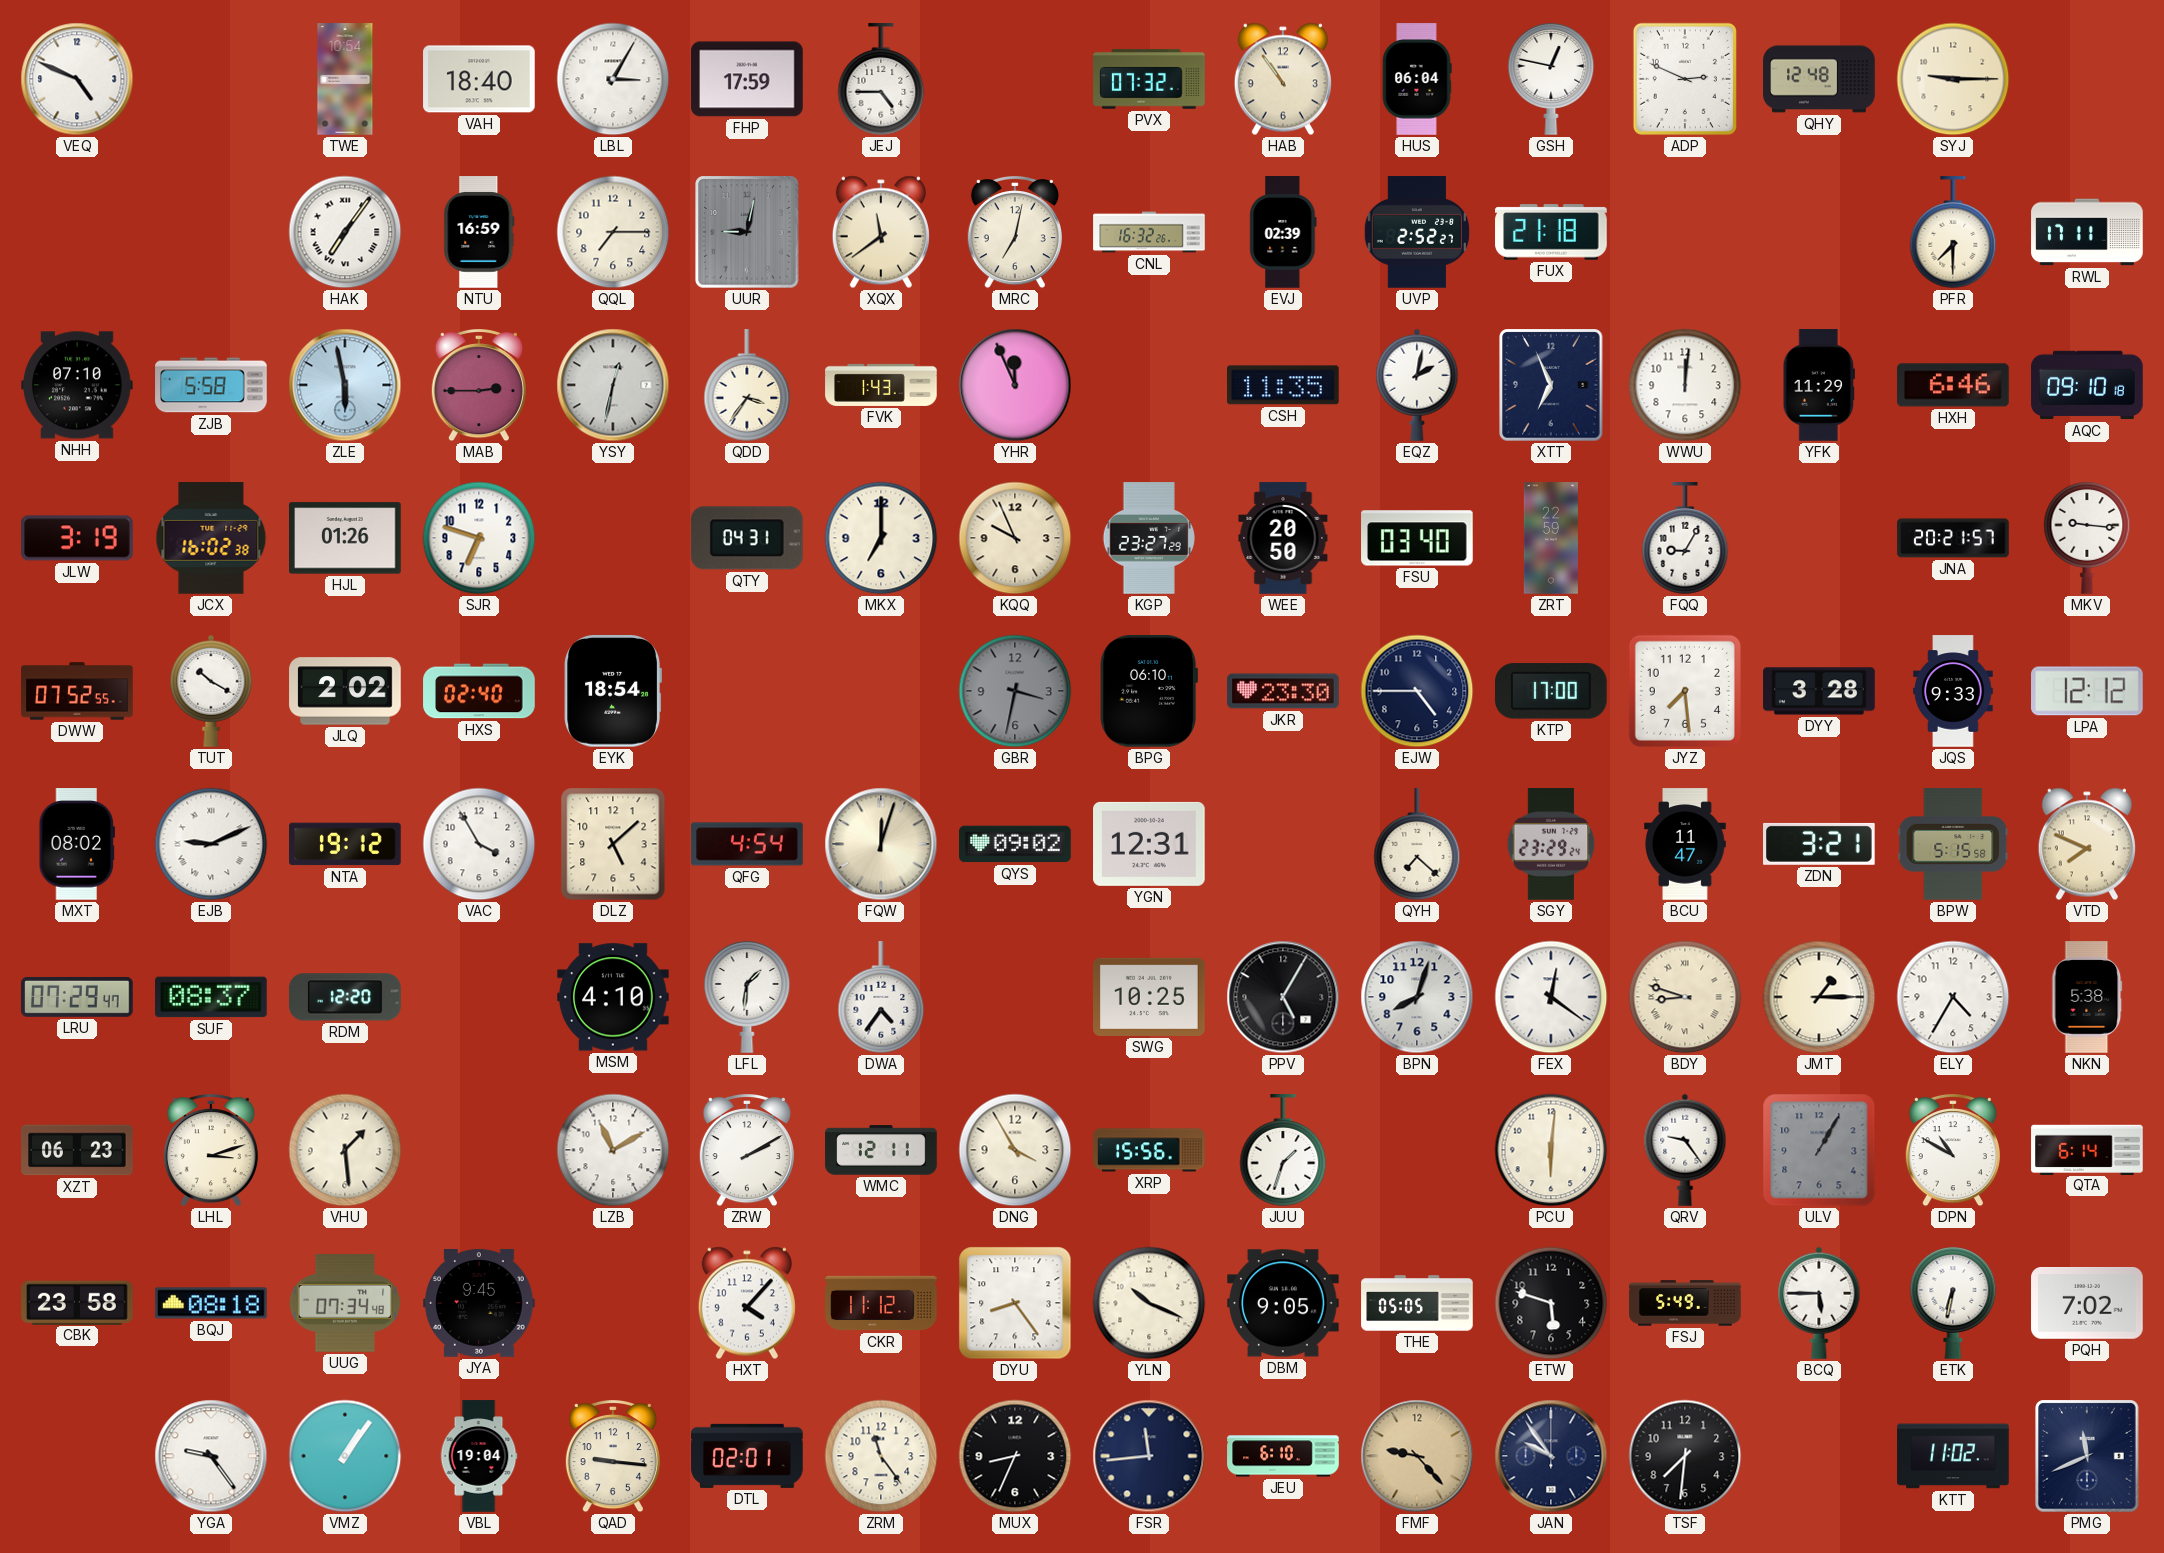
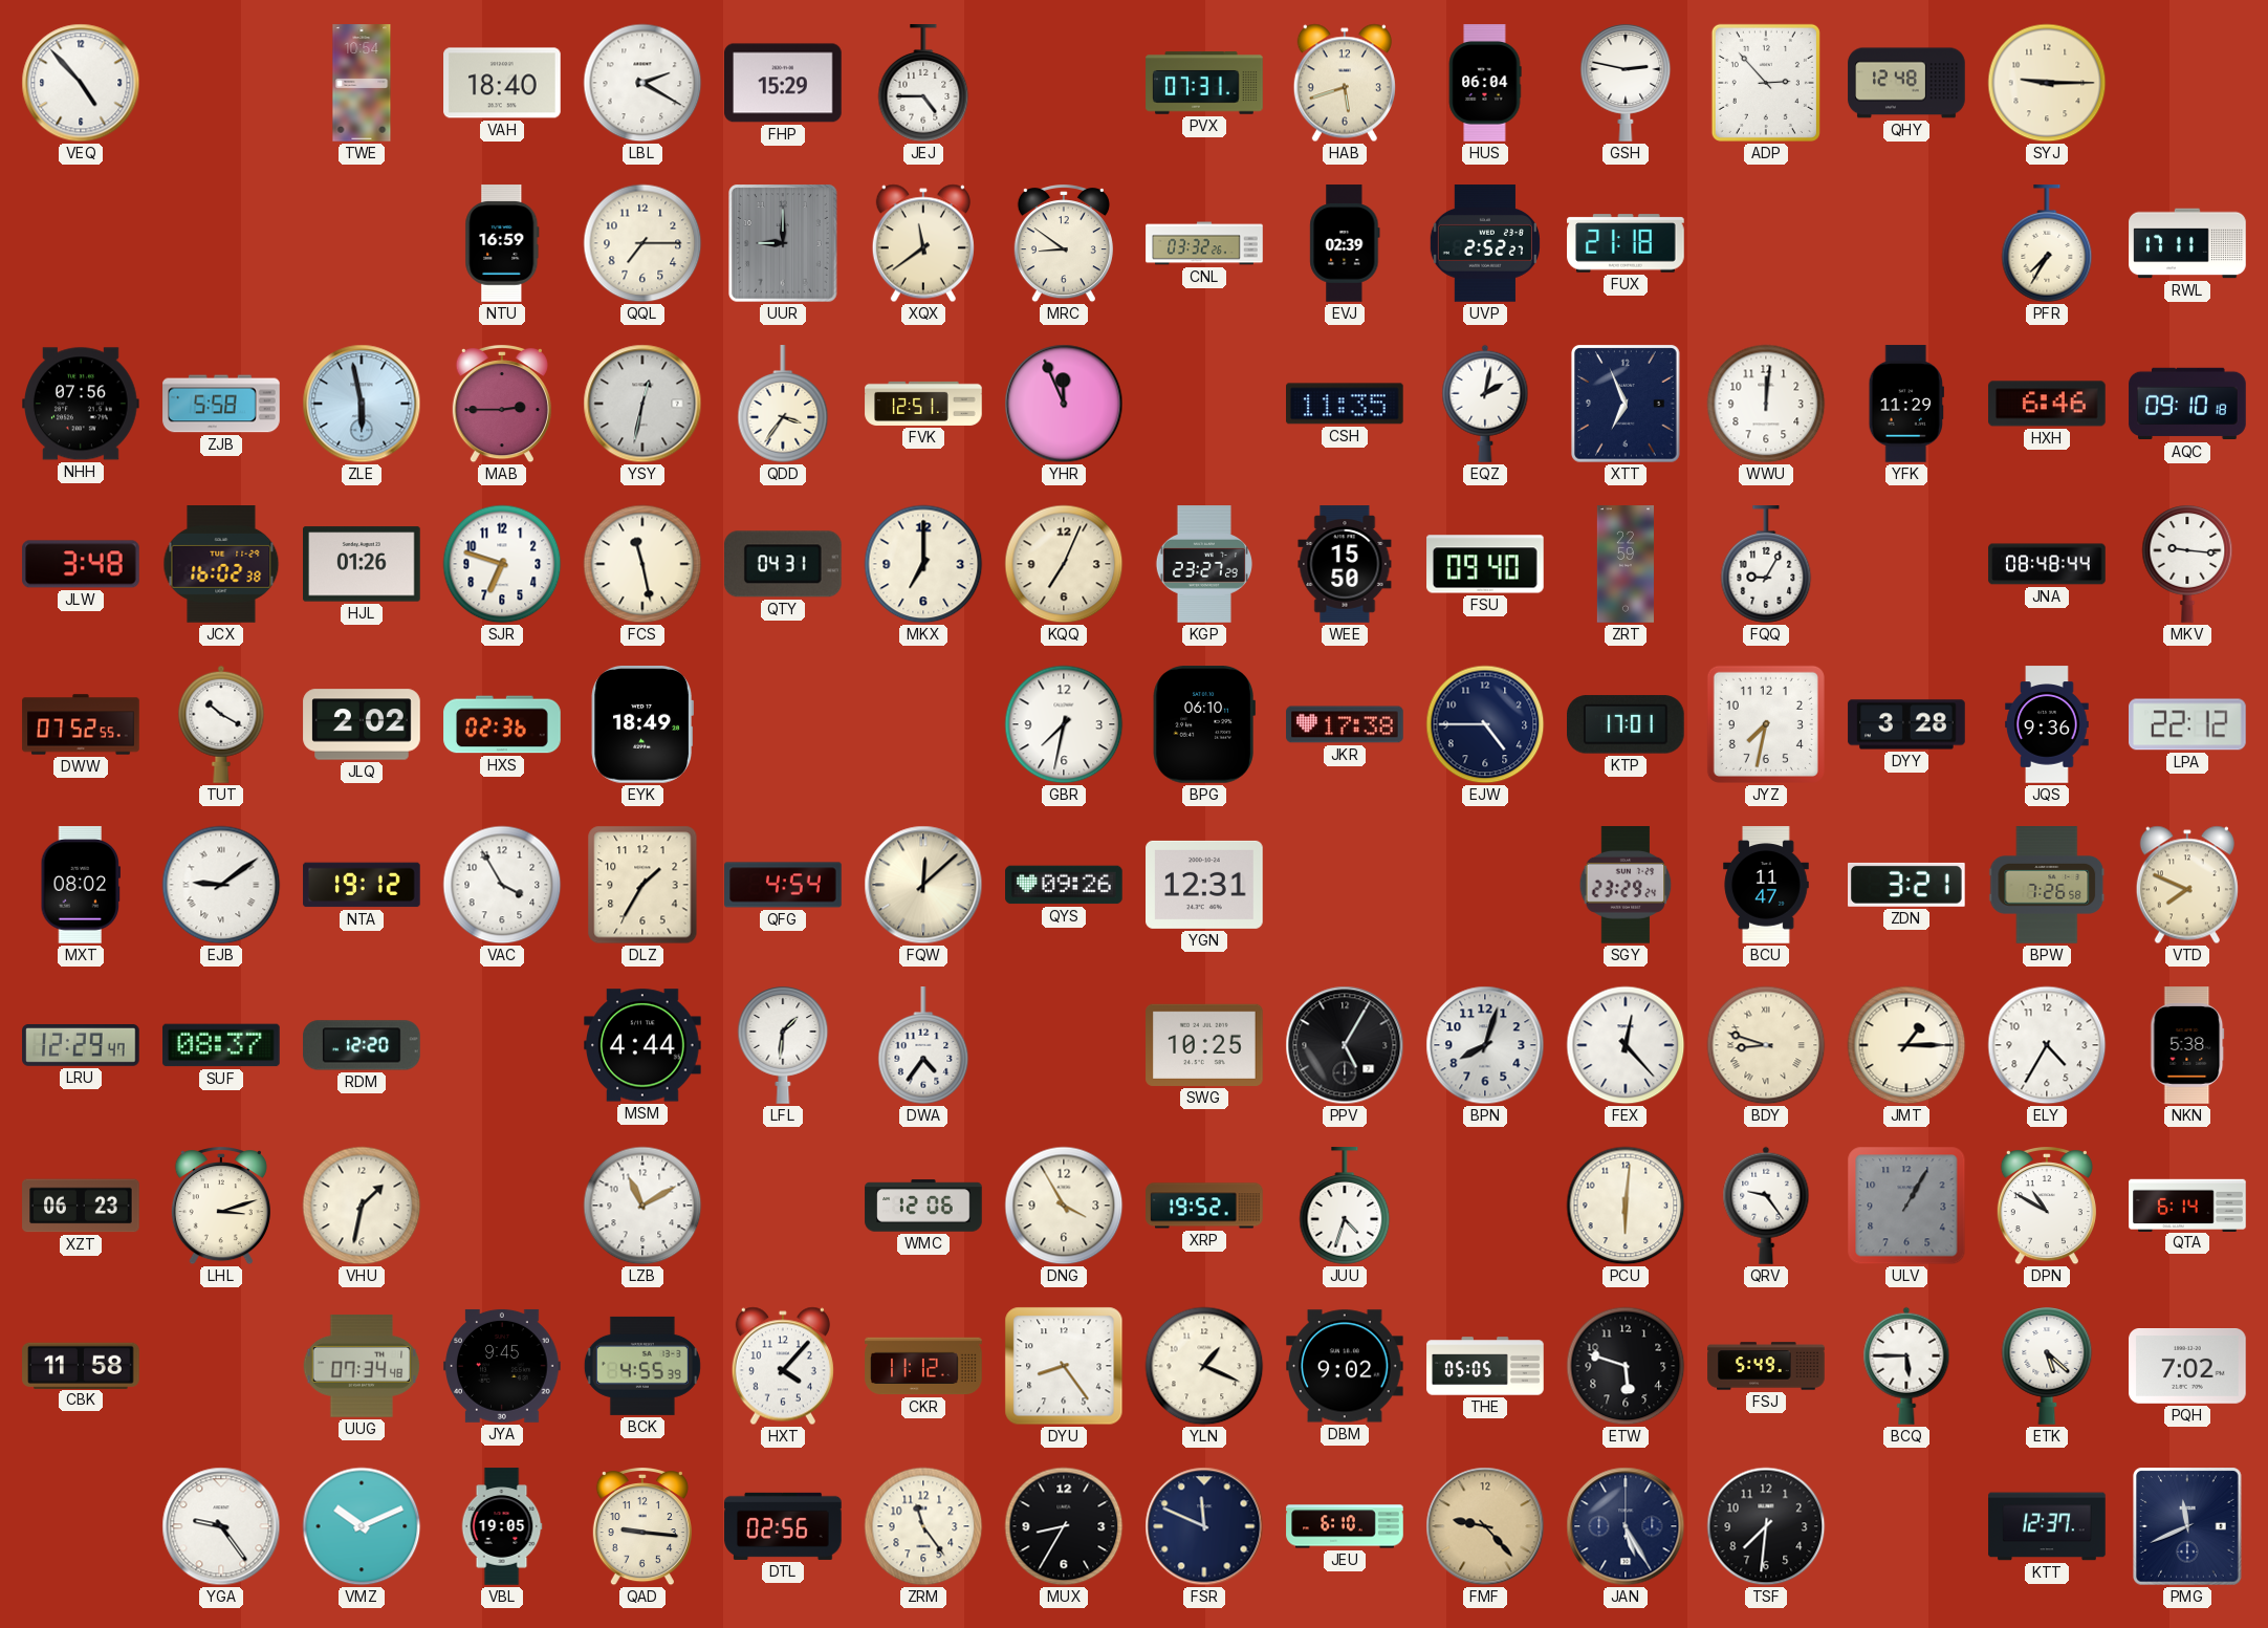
VEQ: 4:49 -> 4:53
LBL: 3:05 -> 2:20
FHP: 17:59 -> 15:29
PVX: 07:32 -> 07:31
HAB: 10:54 -> 5:42
GSH: 12:47 -> 2:47
ADP: 2:49 -> 2:53
HAK: 7:06 -> none
UUR: 9:02 -> 9:00
MRC: 7:02 -> 8:51
CNL: 16:32 -> 03:32
PFR: 7:30 -> 7:35
NHH: 07:10 -> 07:56
FVK: 1:43 -> 12:51
JLW: 3:19 -> 3:48
FCS: none -> 11:28
KQQ: 9:56 -> 7:04
WEE: 20:50 -> 15:50
FSU: 03:40 -> 09:40
JNA: 20:21 -> 08:48
HXS: 02:40 -> 02:36
EYK: 18:54 -> 18:49
GBR: 3:32 -> 7:32
GBR dial: grey -> white
JKR: 23:30 -> 17:38
KTP: 17:00 -> 17:01
JYZ: 7:29 -> 7:32
JQS: 9:33 -> 9:36
LPA: 12:12 -> 22:12
EJB: 9:11 -> 9:09
DLZ: 5:08 -> 1:35
FQW: 12:03 -> 12:08
QYS: 09:02 -> 09:26
QYH: 7:22 -> none
BPW: 5:15 -> 7:26
LRU: 07:29 -> 12:29
MSM: 4:10 -> 4:44
FEX: 12:21 -> 12:23
VHU: 1:29 -> 1:32
ZRW: 2:10 -> none
WMC: 12:11 -> 12:06
XRP: 15:56 -> 19:52
JUU: 1:33 -> 4:33
CBK: 23:58 -> 11:58
BQJ: 08:18 -> none
BCK: none -> 4:55
YLN: 10:19 -> 1:19
DBM: 9:05 -> 9:02
ETK: 6:32 -> 5:22
VMZ: 1:06 -> 10:11
VBL: 19:04 -> 19:05
DTL: 02:01 -> 02:56
MUX: 8:34 -> 8:35
FSR: 11:44 -> 11:49
JAN: 9:54 -> 5:25
KTT: 11:02 -> 12:37
